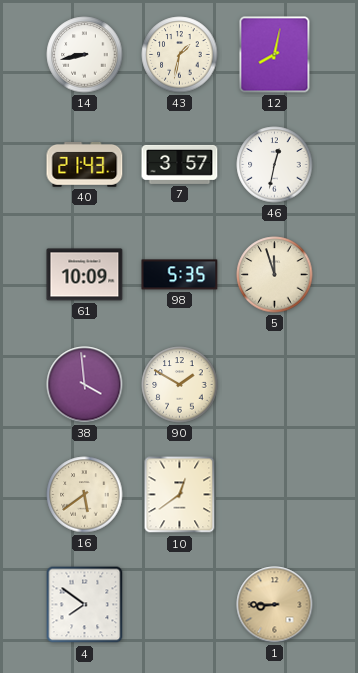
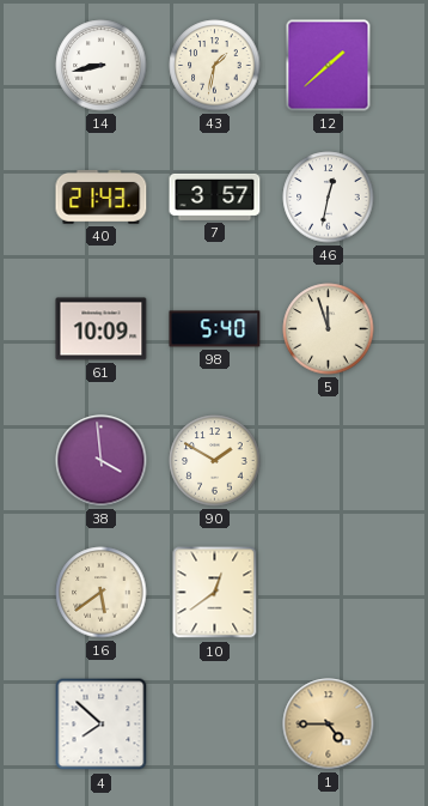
12: 8:02 -> 1:38
98: 5:35 -> 5:40
4: 7:51 -> 7:52
1: 8:45 -> 4:45
